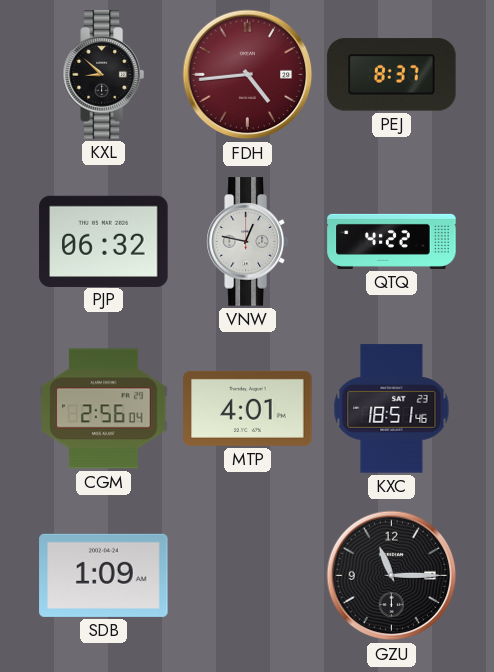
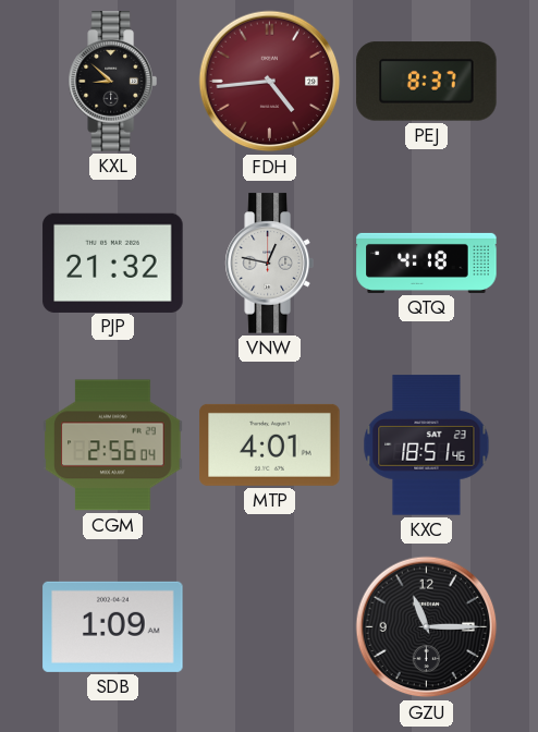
PJP: 06:32 -> 21:32
QTQ: 4:22 -> 4:18
